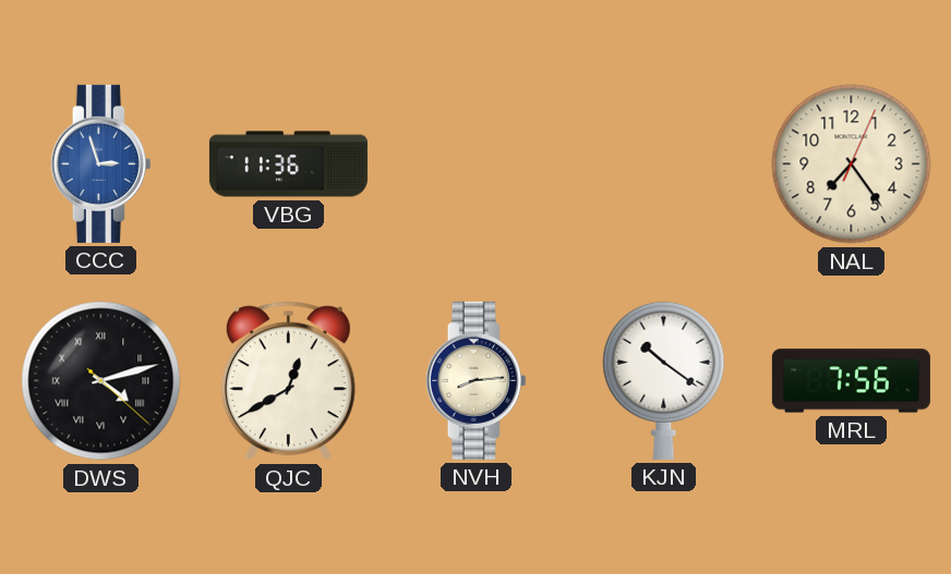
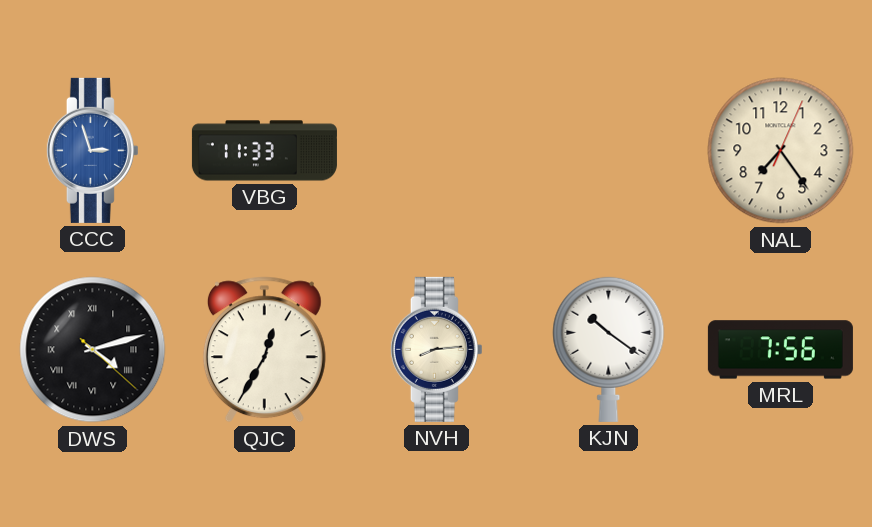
VBG: 11:36 -> 11:33
QJC: 12:40 -> 12:35
